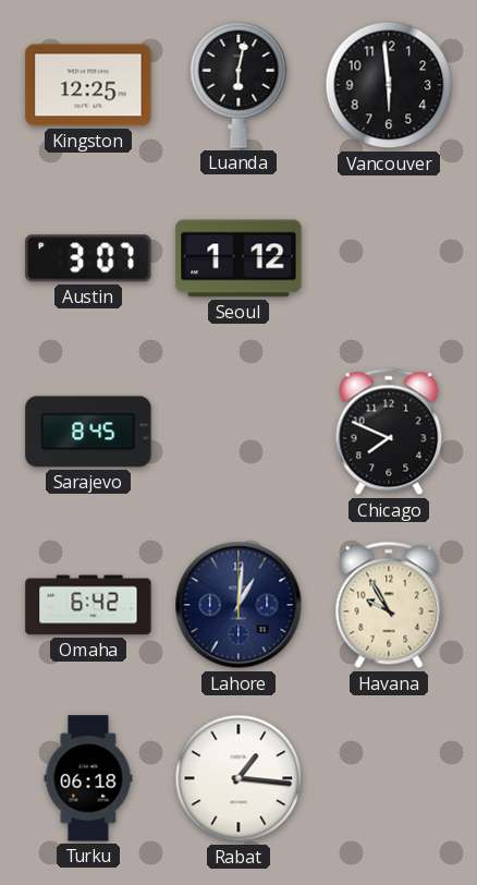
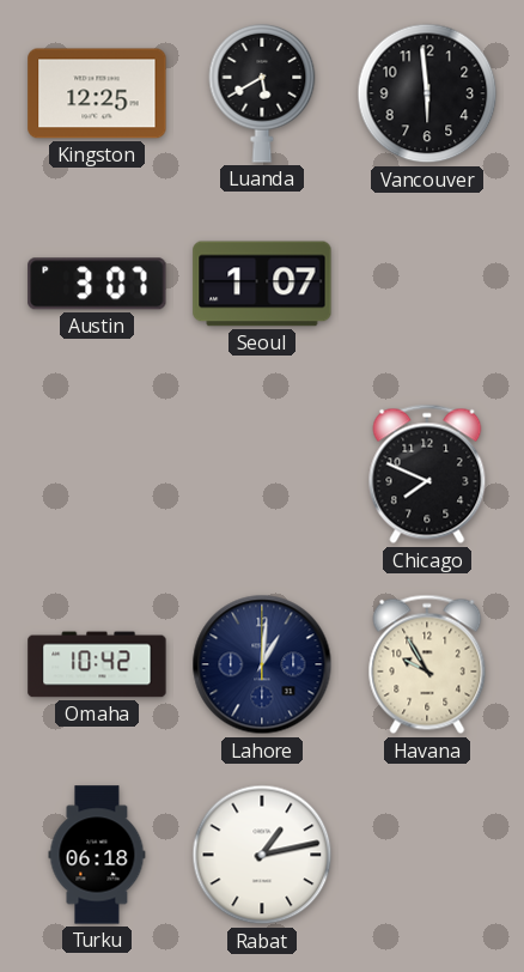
Luanda: 6:02 -> 5:40
Seoul: 1:12 -> 1:07
Sarajevo: 8:45 -> none
Omaha: 6:42 -> 10:42
Rabat: 1:16 -> 1:13
